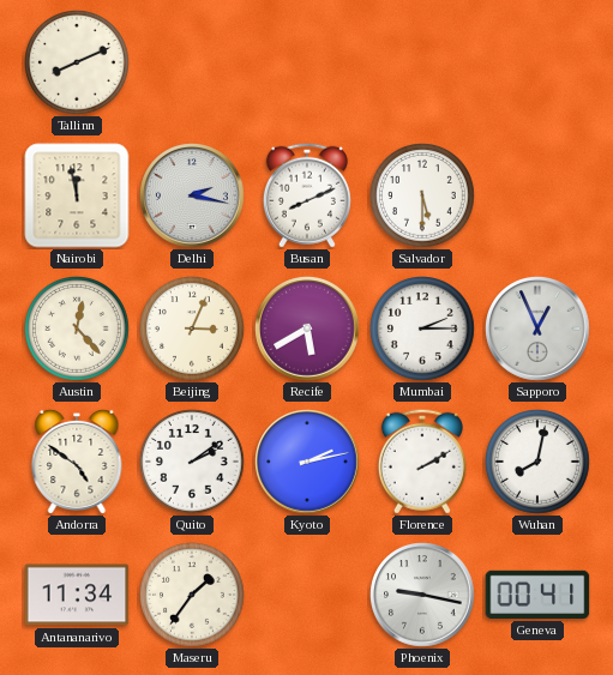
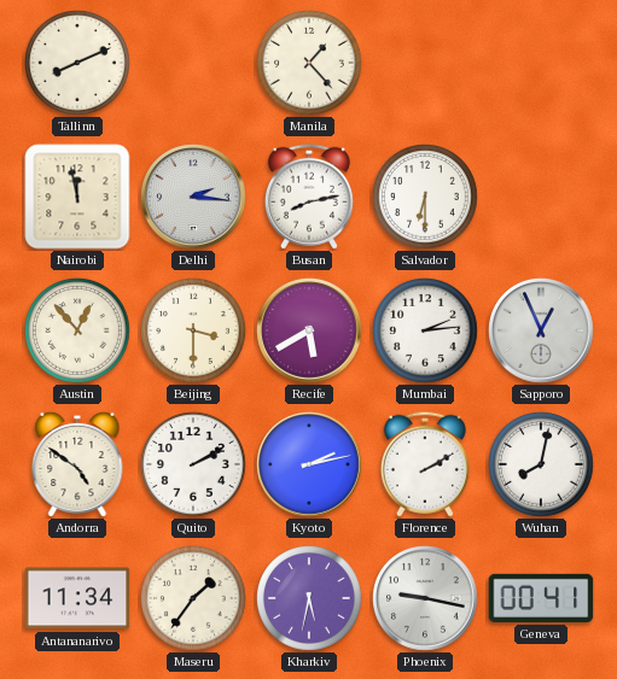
Manila: none -> 1:23
Delhi: 2:17 -> 2:16
Busan: 8:11 -> 8:13
Salvador: 5:30 -> 6:30
Austin: 12:23 -> 12:53
Beijing: 3:04 -> 3:30
Mumbai: 2:15 -> 2:14
Quito: 2:09 -> 2:10
Kharkiv: none -> 5:32
